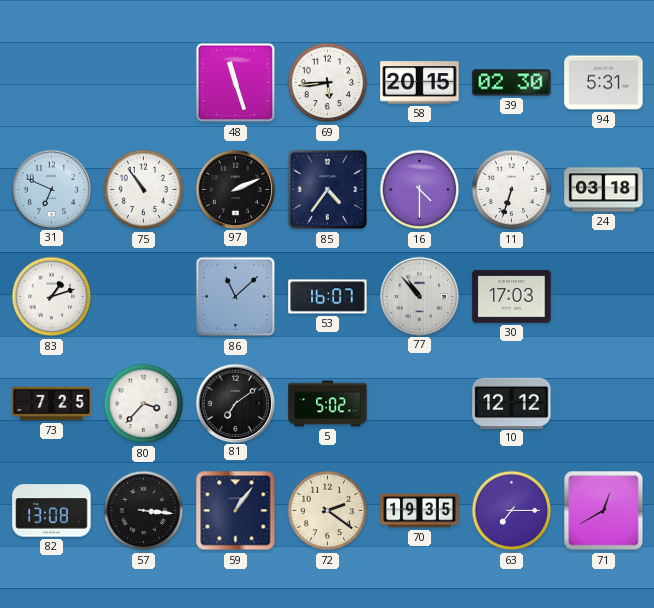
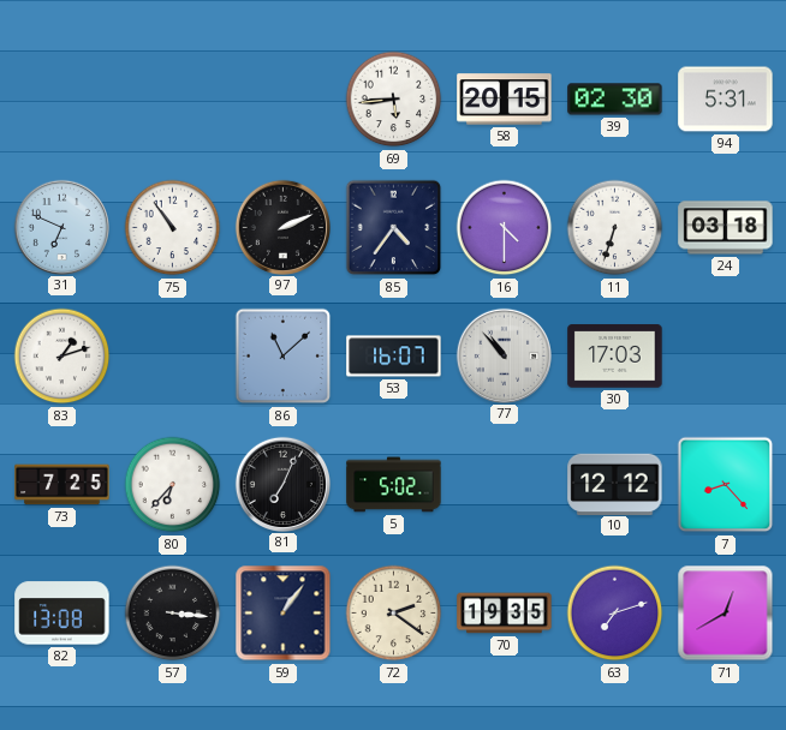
48: 11:27 -> none
80: 3:37 -> 6:37
81: 7:09 -> 7:04
7: none -> 8:23
63: 7:15 -> 7:12
